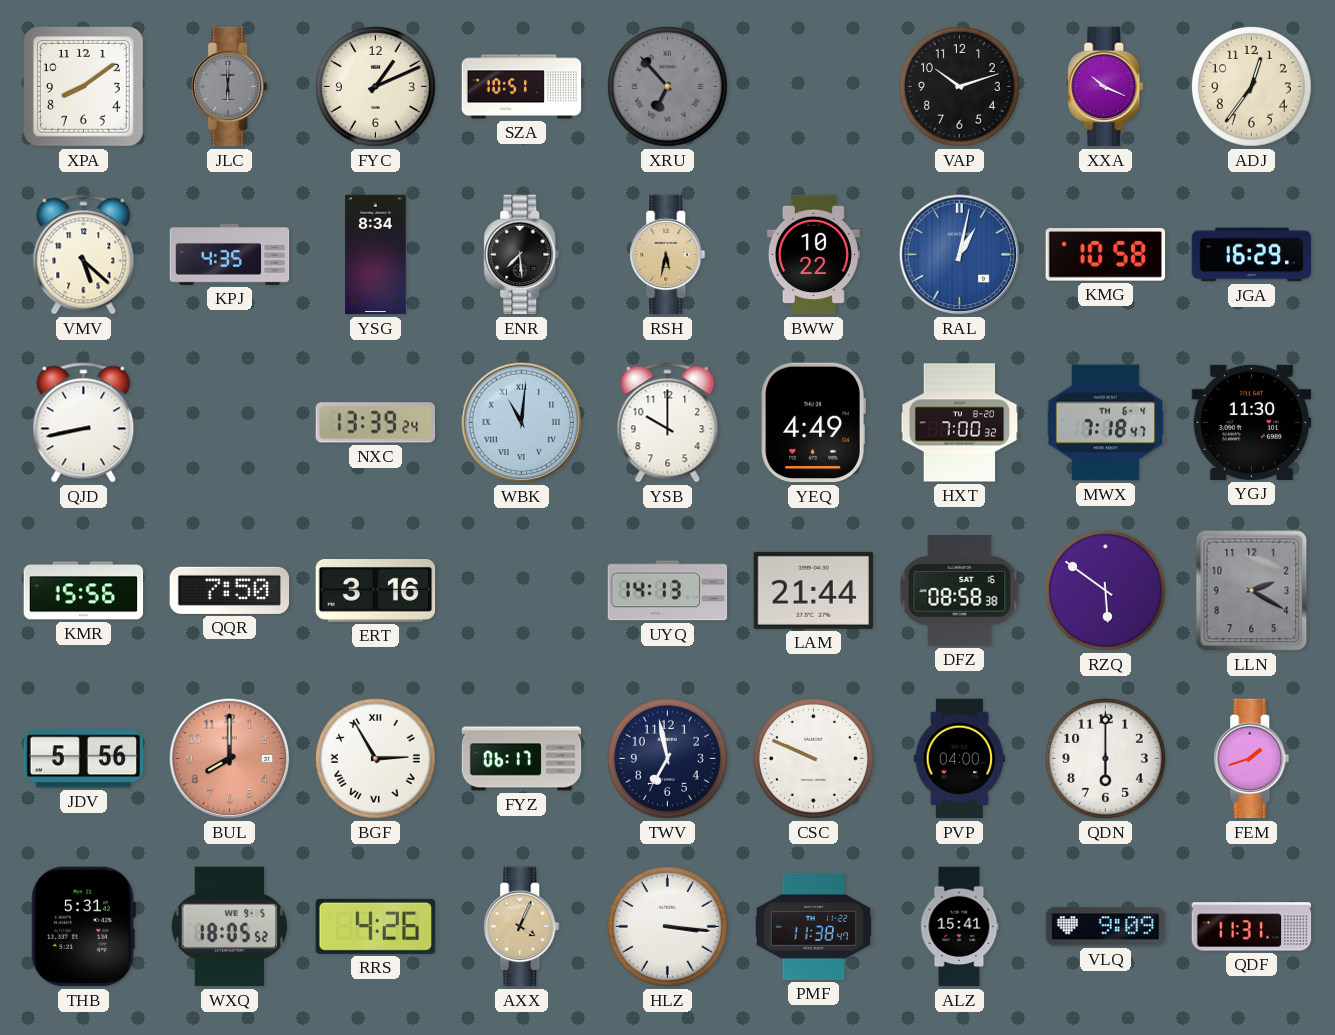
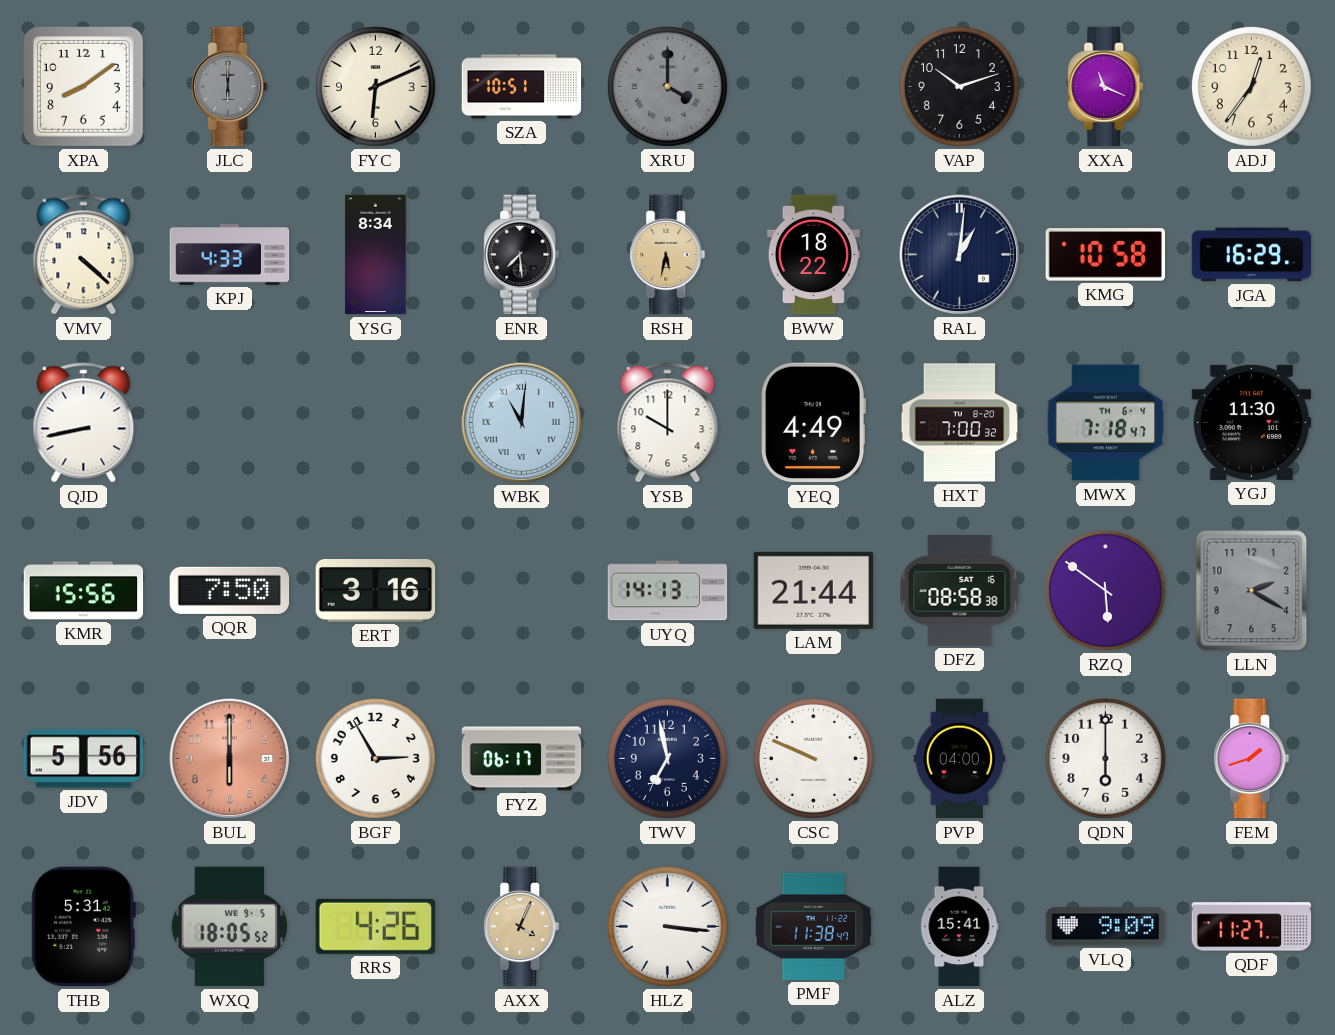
FYC: 1:11 -> 6:11
XRU: 6:53 -> 4:00
XXA: 10:19 -> 11:19
VMV: 5:22 -> 4:22
KPJ: 4:35 -> 4:33
BWW: 10:22 -> 18:22
RAL: 1:02 -> 1:01
RAL dial: blue -> navy
NXC: 13:39 -> none
BUL: 8:00 -> 6:00
BGF numerals: Roman -> Arabic
QDF: 11:31 -> 11:27
